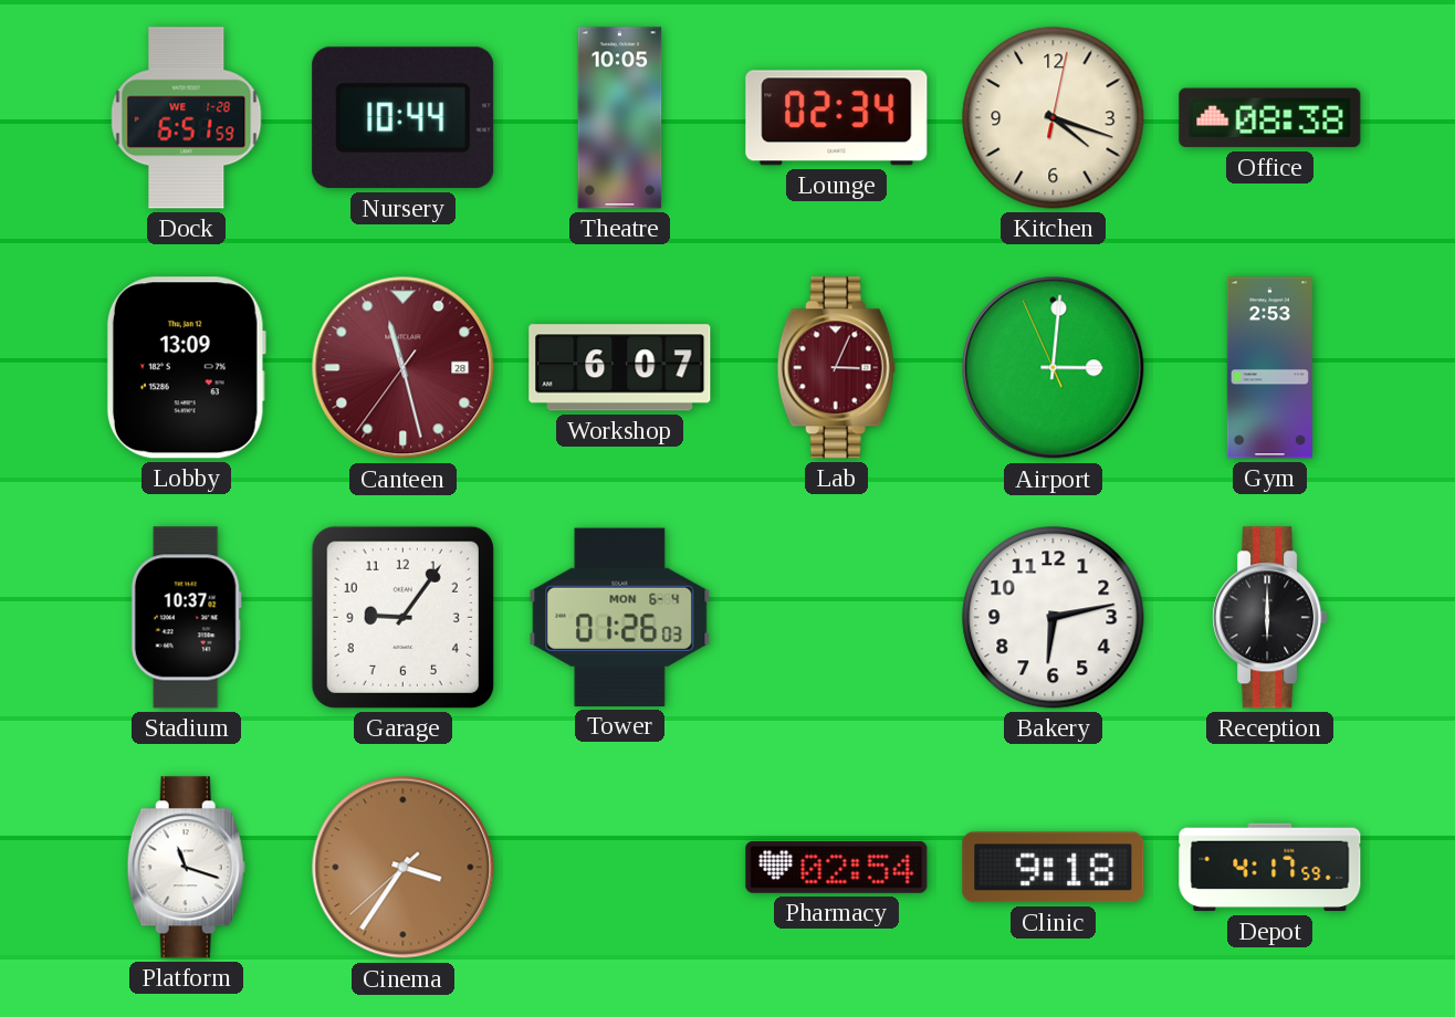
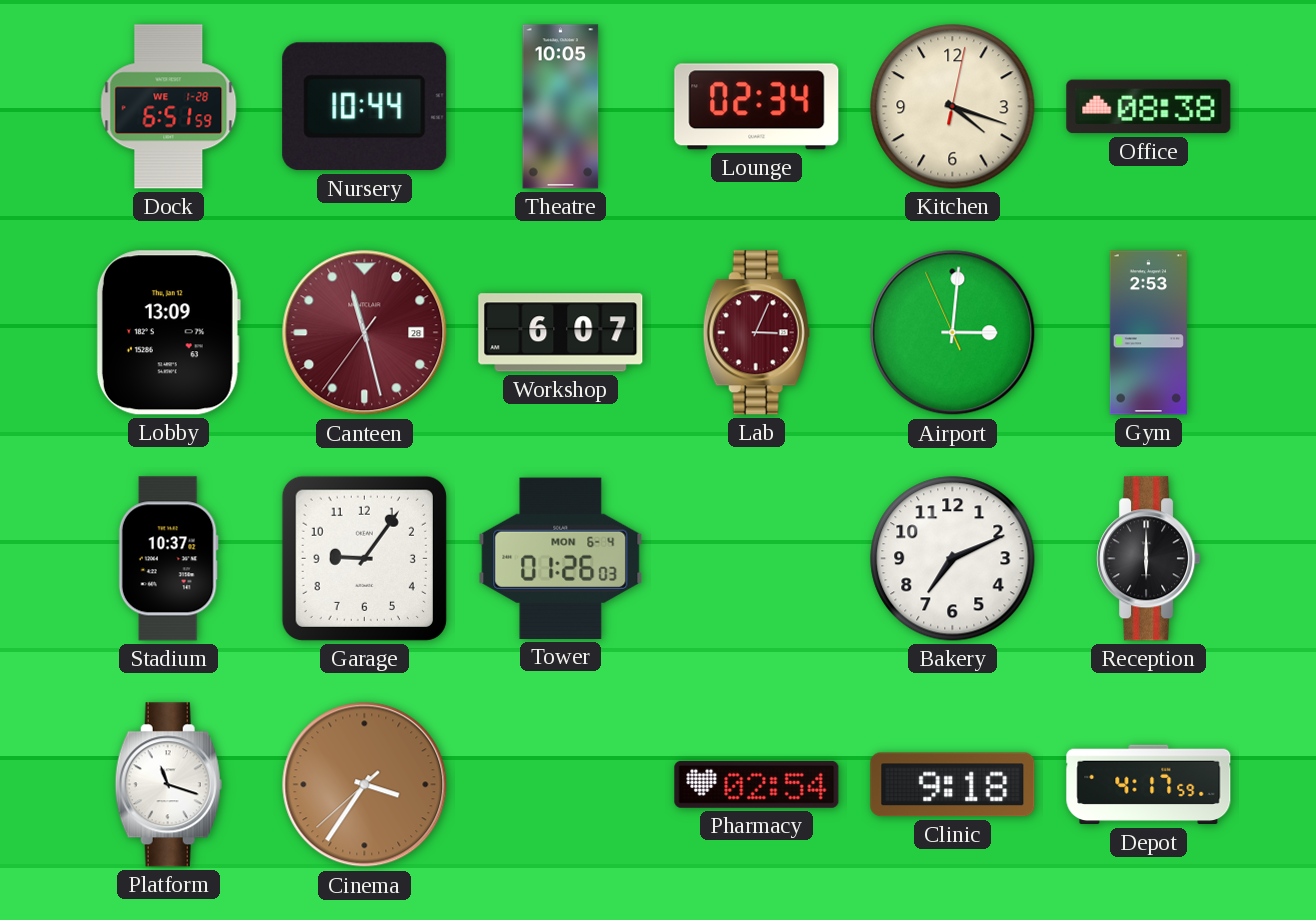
Bakery: 6:13 -> 7:11
